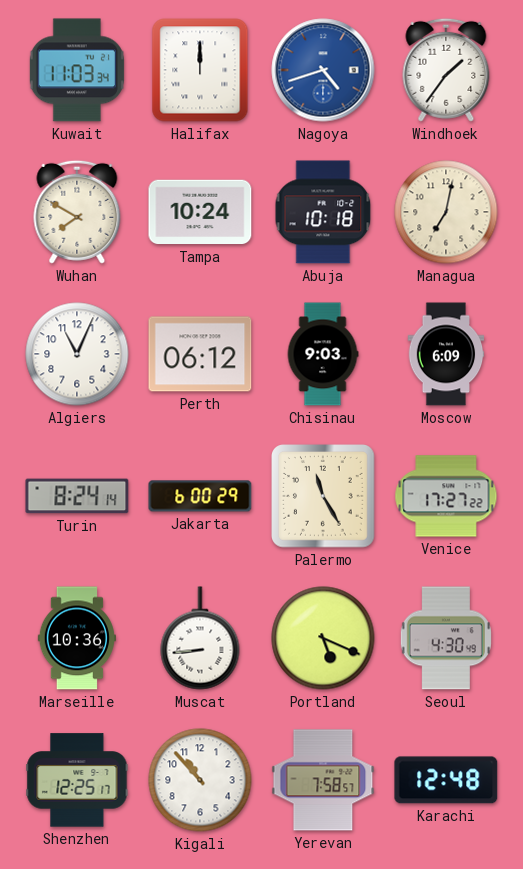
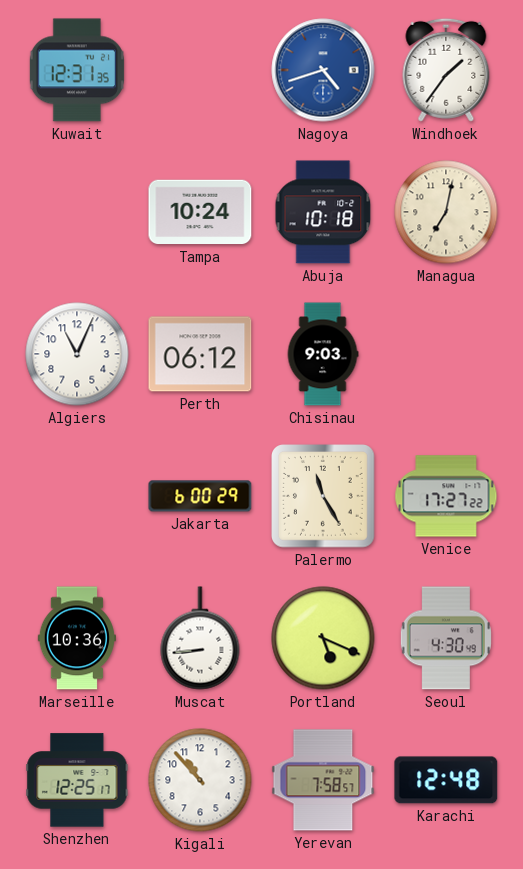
Kuwait: 11:03 -> 12:31
Halifax: 12:00 -> none
Wuhan: 7:50 -> none
Moscow: 6:09 -> none
Turin: 8:24 -> none
